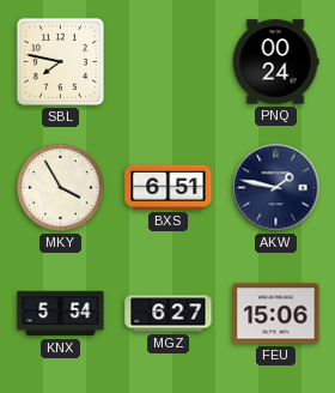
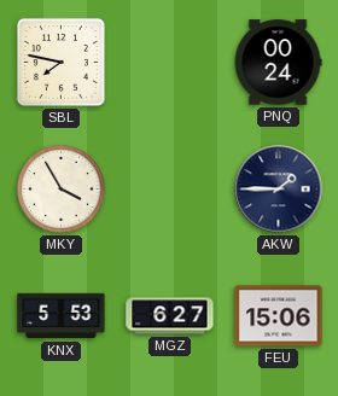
BXS: 6:51 -> none
AKW: 1:47 -> 1:45
KNX: 5:54 -> 5:53
